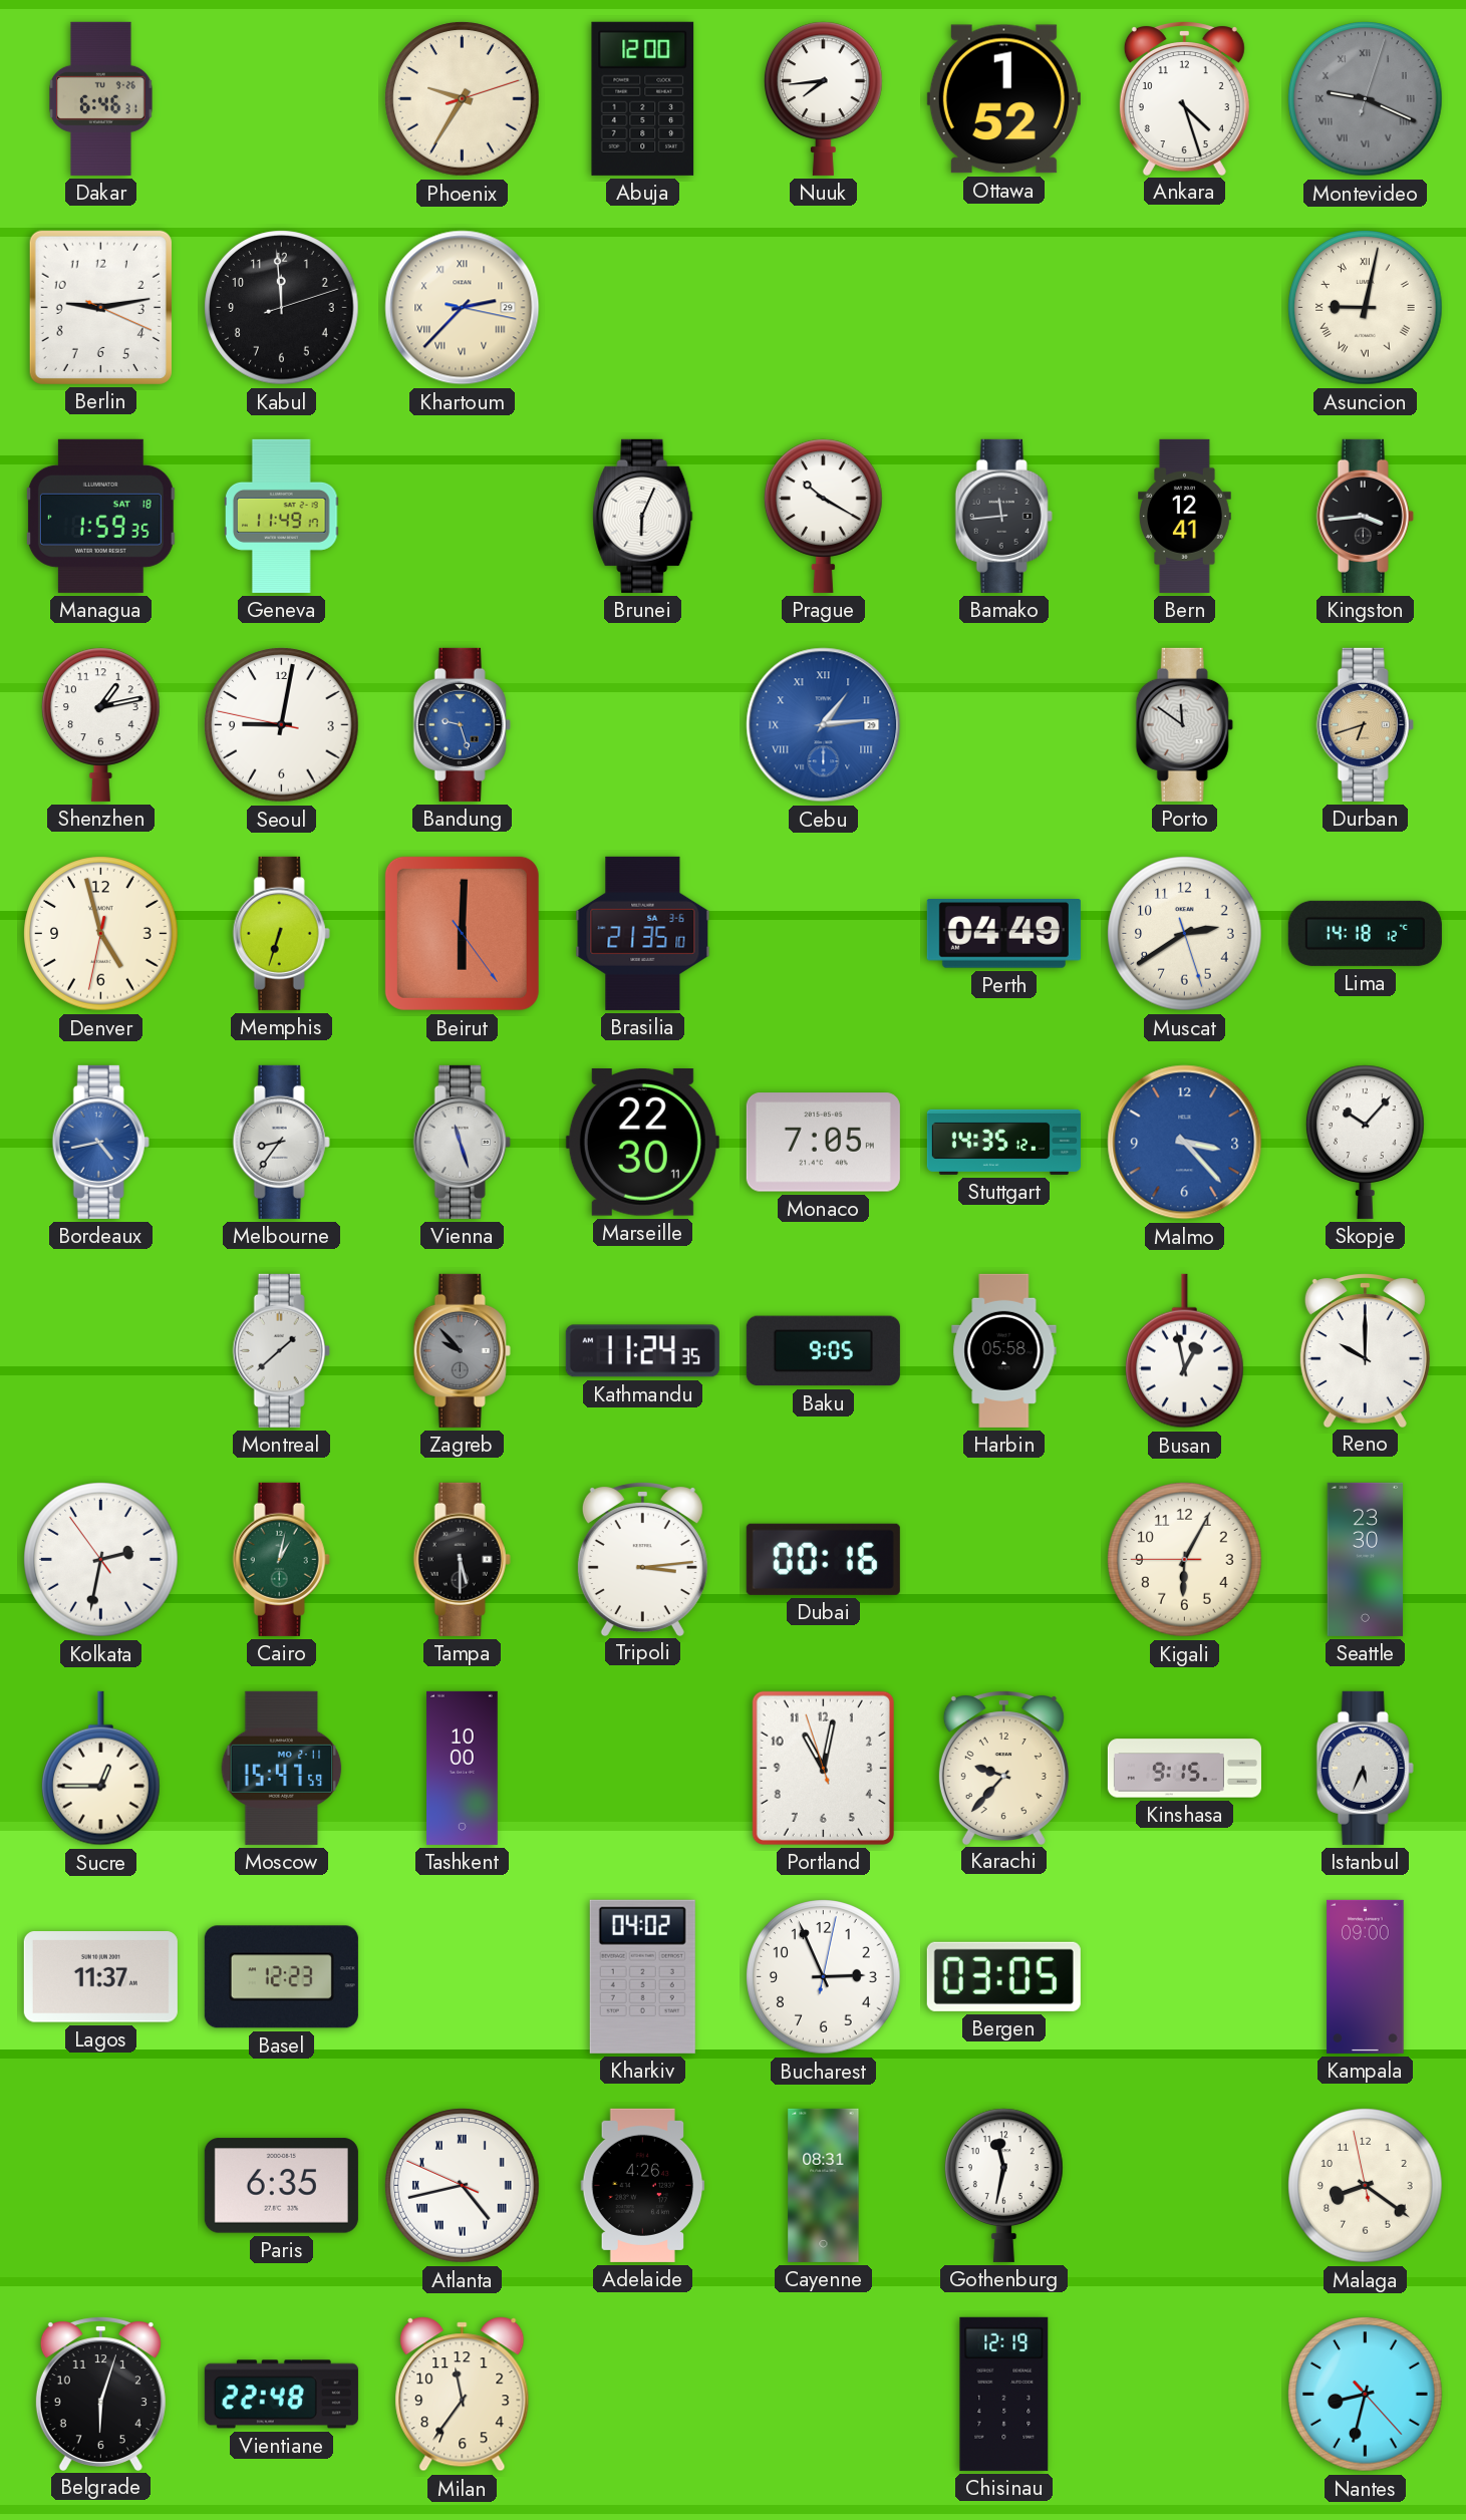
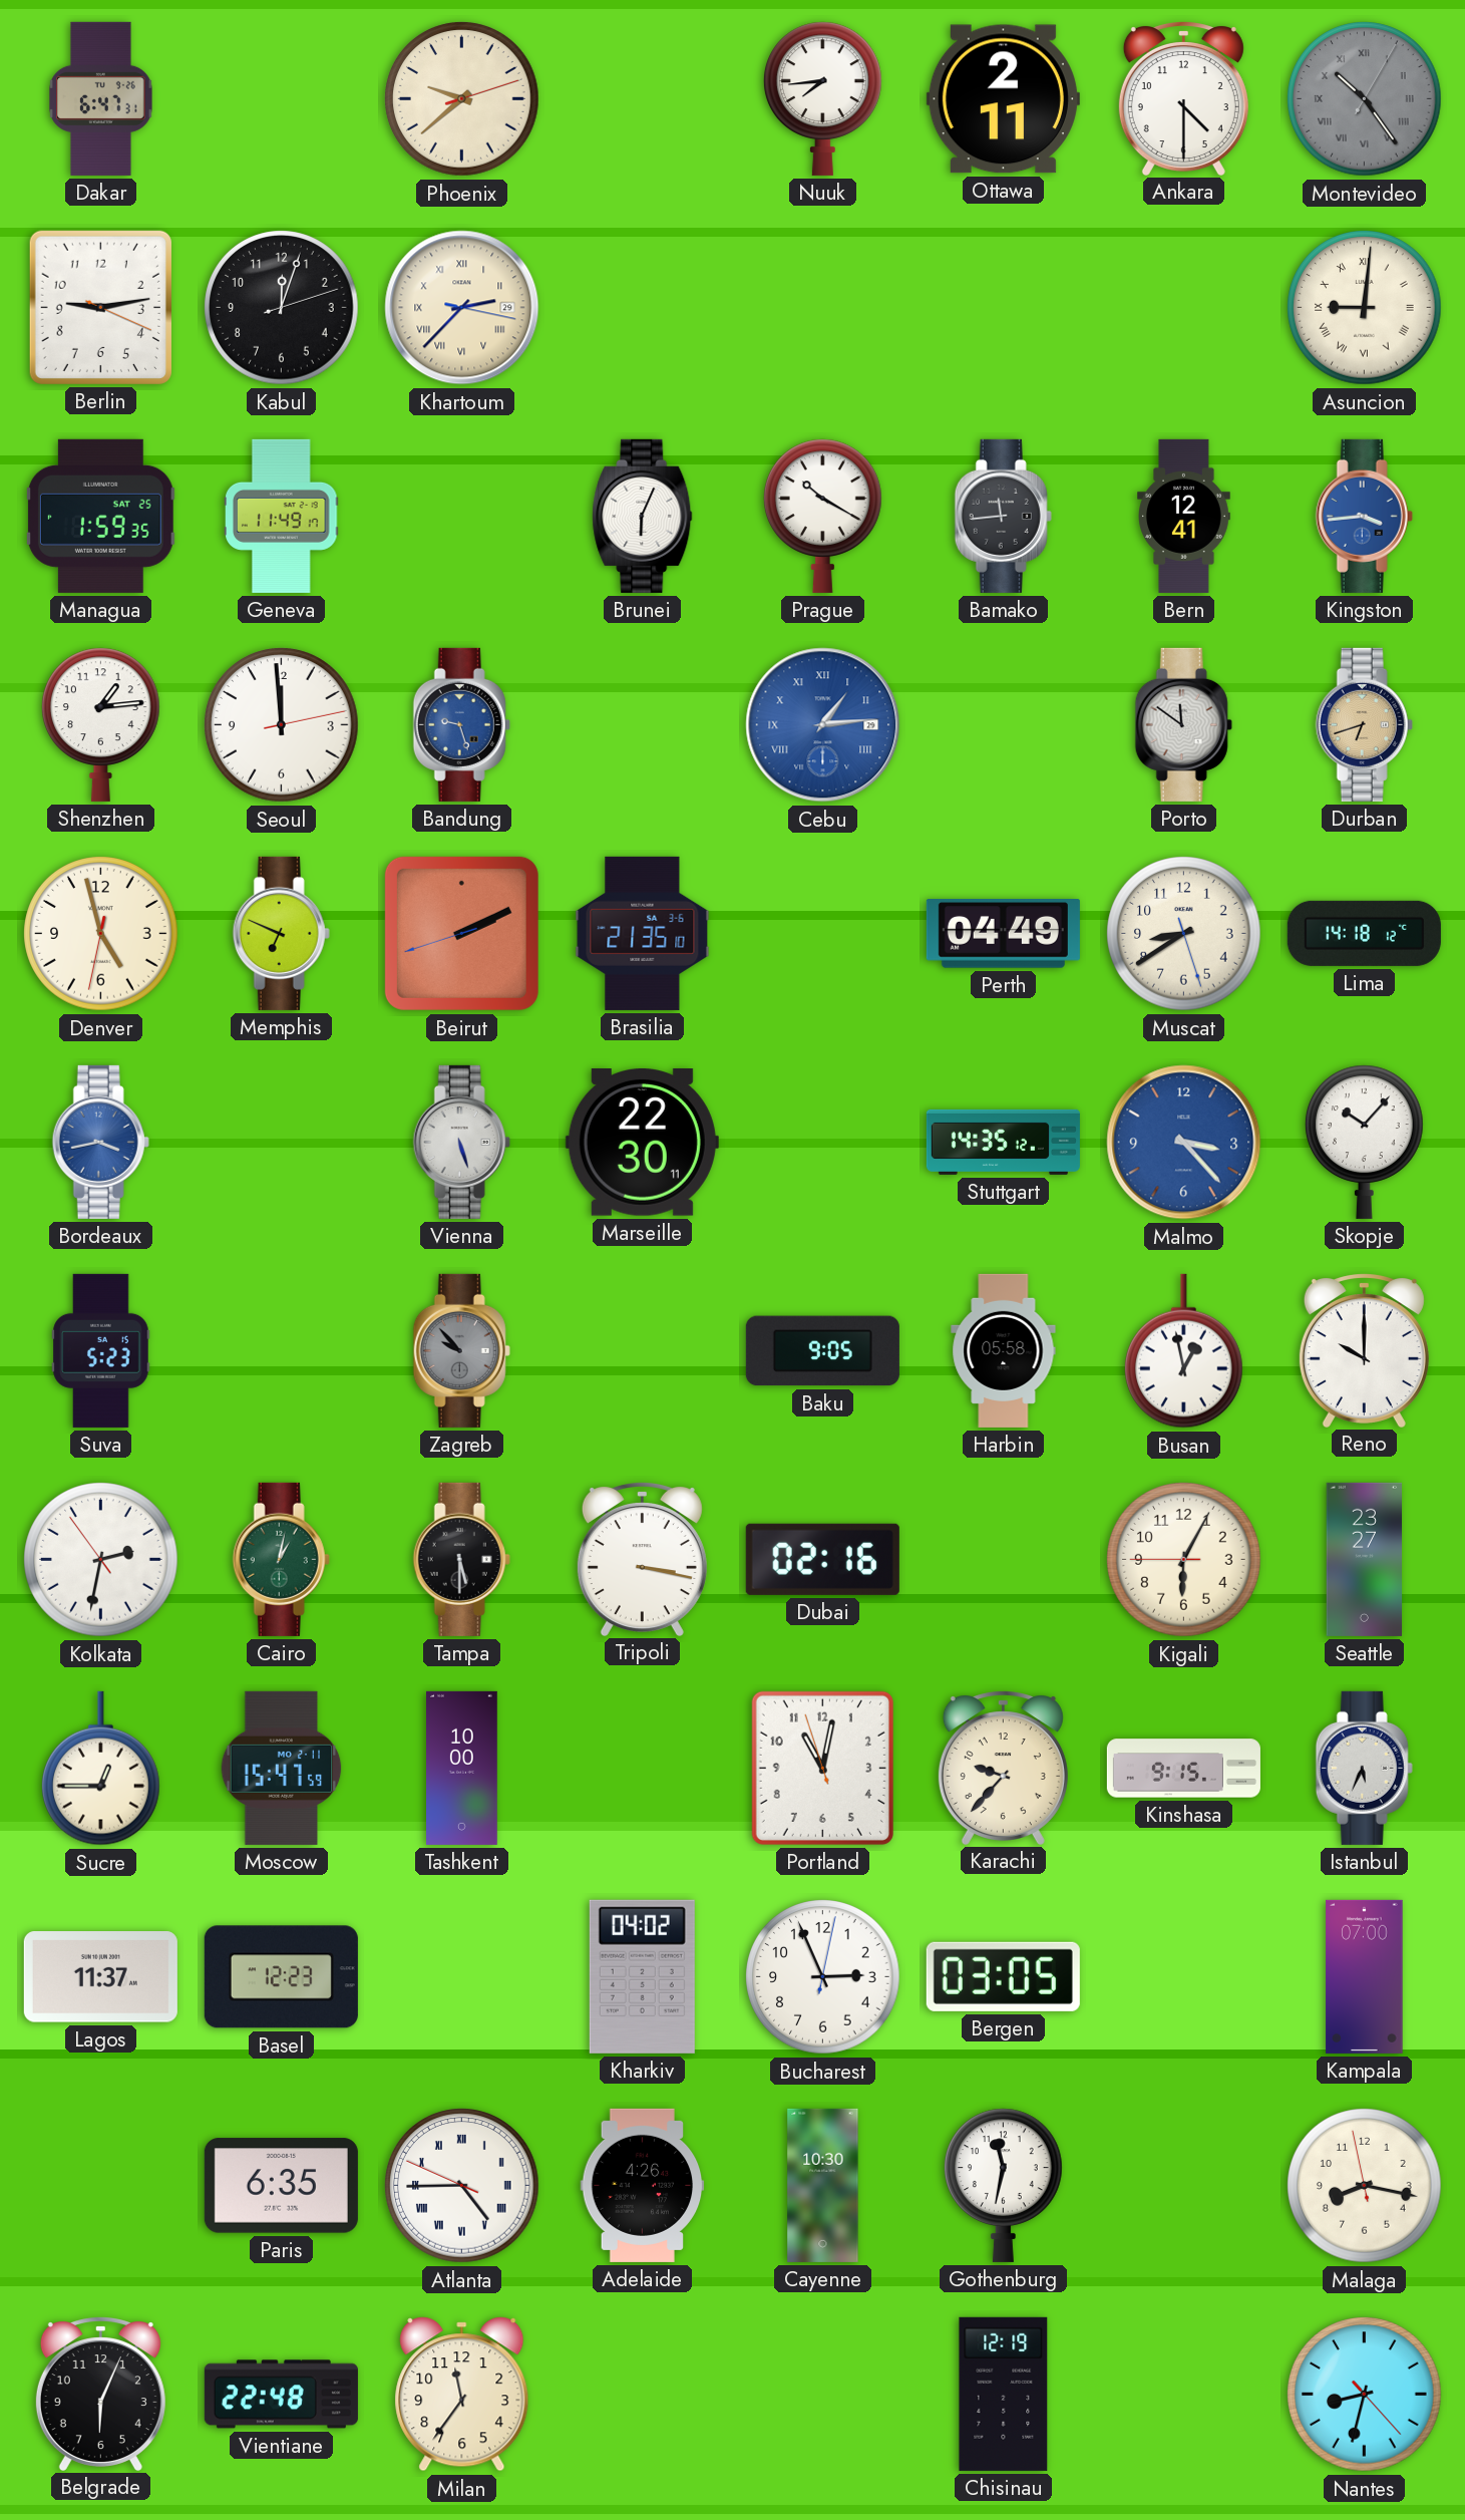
Dakar: 6:46 -> 6:47
Phoenix: 9:35 -> 9:38
Abuja: 12:00 -> none
Ottawa: 1:52 -> 2:11
Ankara: 4:27 -> 4:30
Montevideo: 9:19 -> 10:24
Kabul: 11:59 -> 12:03
Asuncion: 9:02 -> 9:01
Managua date: SAT 18 -> SAT 25
Kingston dial: black -> blue
Shenzhen: 1:13 -> 1:14
Seoul: 9:01 -> 11:59
Memphis: 6:33 -> 6:49
Beirut: 6:00 -> 2:10
Muscat: 2:39 -> 8:39
Bordeaux: 4:43 -> 3:43
Melbourne: 8:36 -> none
Vienna: 11:27 -> 5:27
Monaco: 7:05 -> none
Suva: none -> 5:23
Montreal: 1:38 -> none
Kathmandu: 11:24 -> none
Tripoli: 3:14 -> 3:17
Dubai: 00:16 -> 02:16
Seattle: 23:30 -> 23:27
Kampala: 09:00 -> 07:00
Atlanta: 4:42 -> 4:44
Cayenne: 08:31 -> 10:30
Malaga: 8:20 -> 8:16
Belgrade: 6:03 -> 6:04
